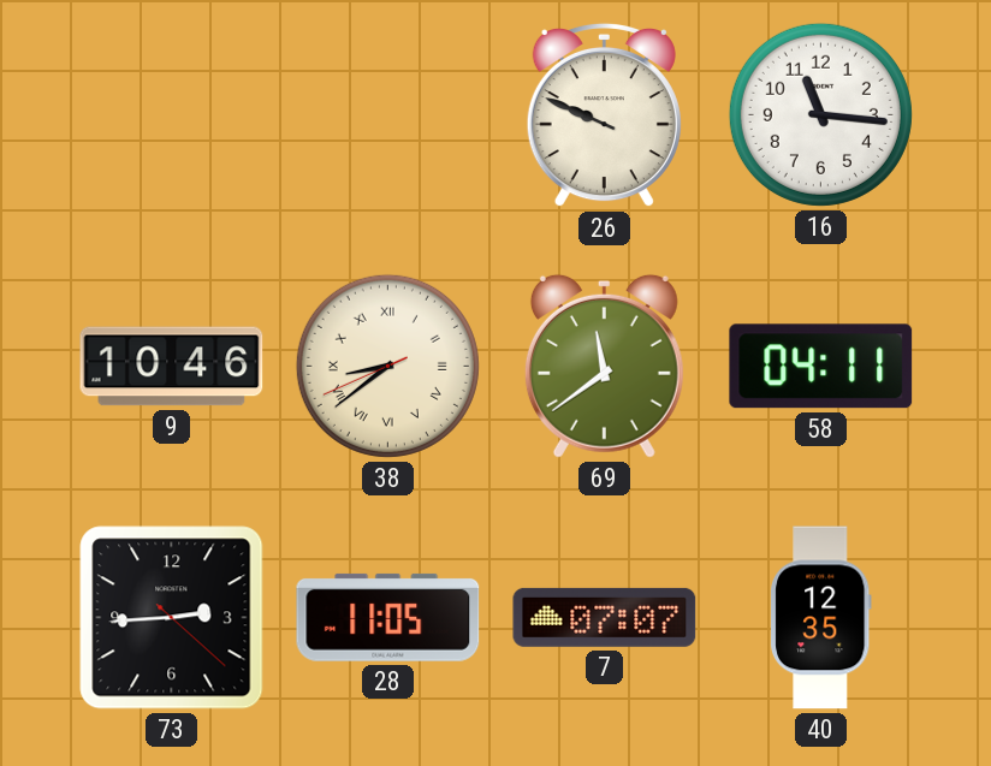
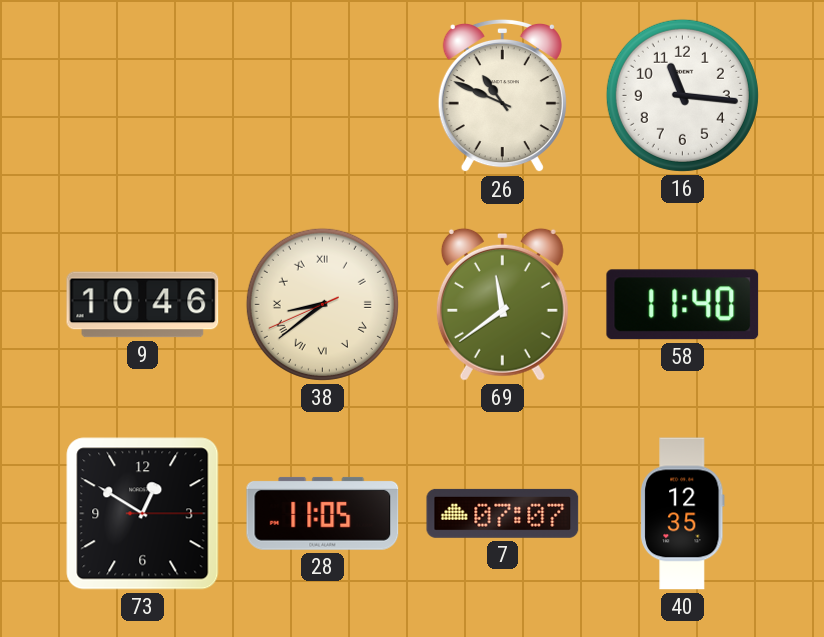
26: 9:49 -> 10:49
58: 04:11 -> 11:40
73: 2:44 -> 12:50
